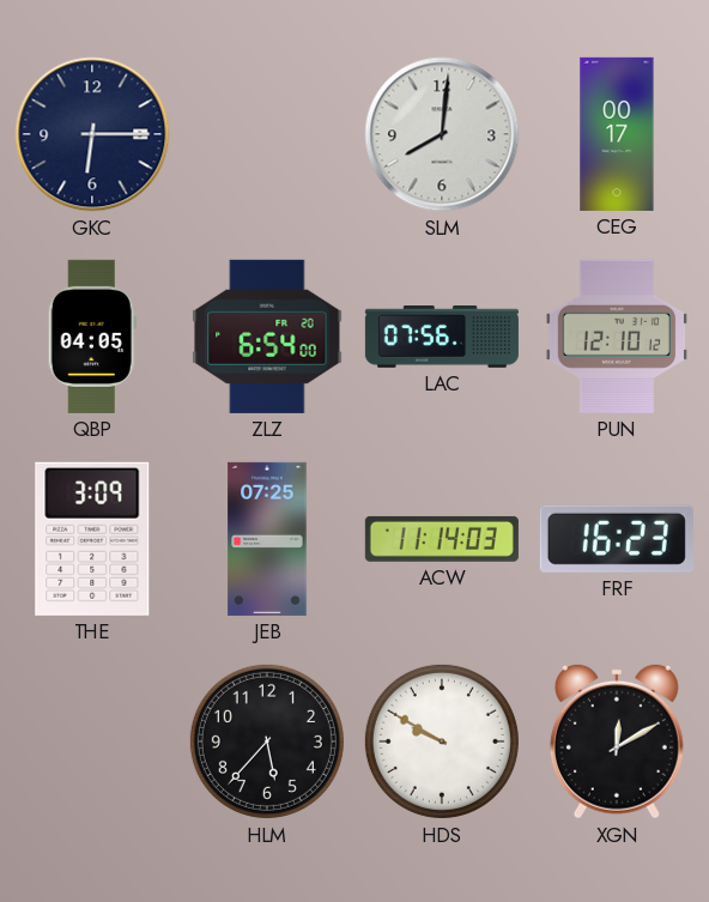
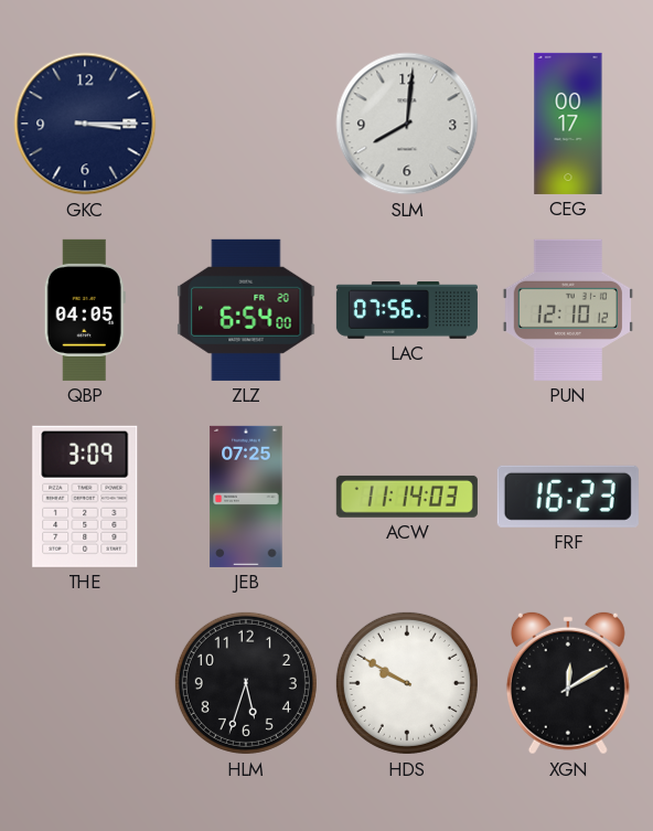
GKC: 6:15 -> 3:15
HLM: 5:37 -> 5:33
